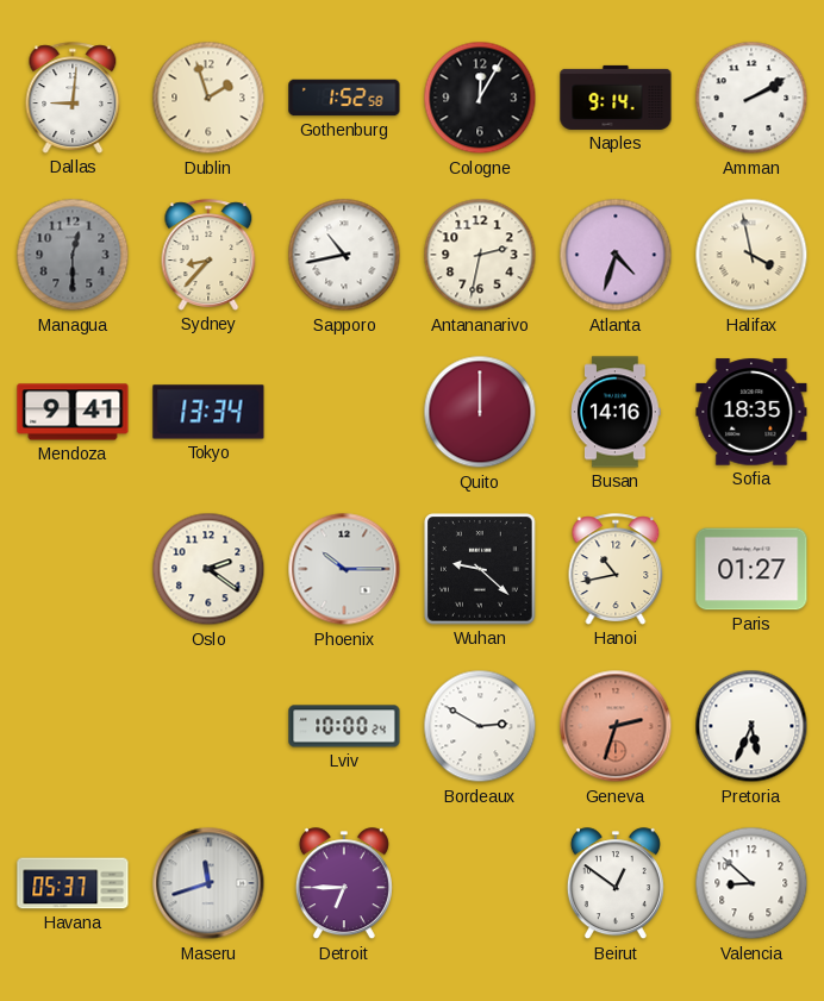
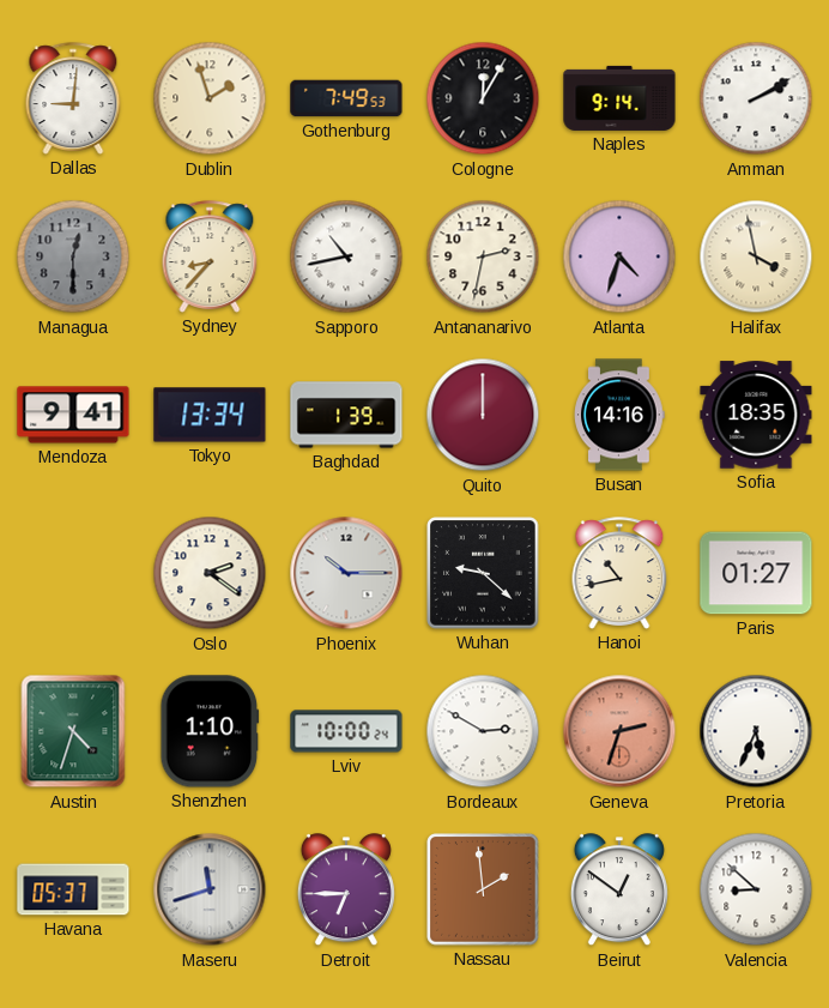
Gothenburg: 1:52 -> 7:49
Baghdad: none -> 1:39
Austin: none -> 4:33
Shenzhen: none -> 1:10
Nassau: none -> 1:59
